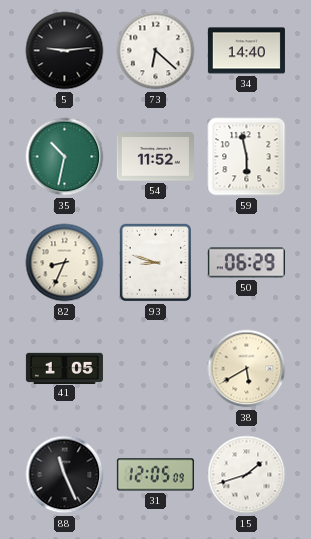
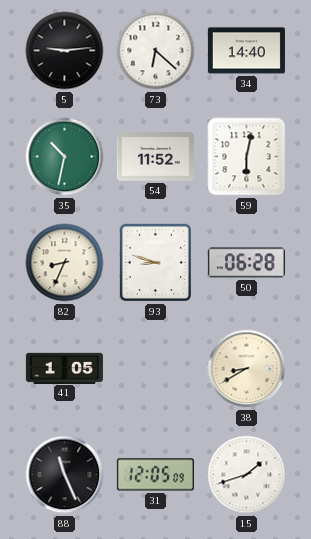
59: 5:58 -> 6:02
50: 06:29 -> 06:28
38: 5:40 -> 8:40
